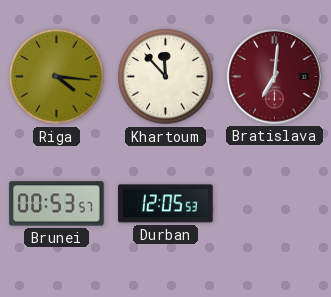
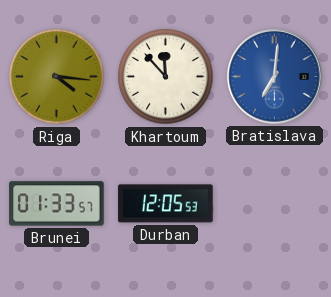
Bratislava dial: burgundy -> blue
Brunei: 00:53 -> 01:33
